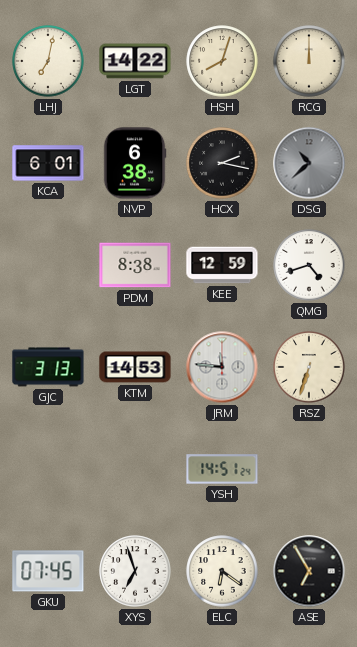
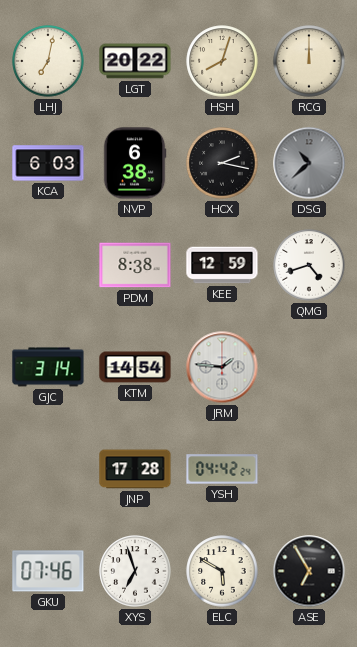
LGT: 14:22 -> 20:22
KCA: 6:01 -> 6:03
GJC: 3:13 -> 3:14
KTM: 14:53 -> 14:54
JRM: 11:46 -> 1:46
RSZ: 6:33 -> none
JNP: none -> 17:28
YSH: 14:51 -> 04:42
GKU: 07:45 -> 07:46
ELC: 6:21 -> 5:50
